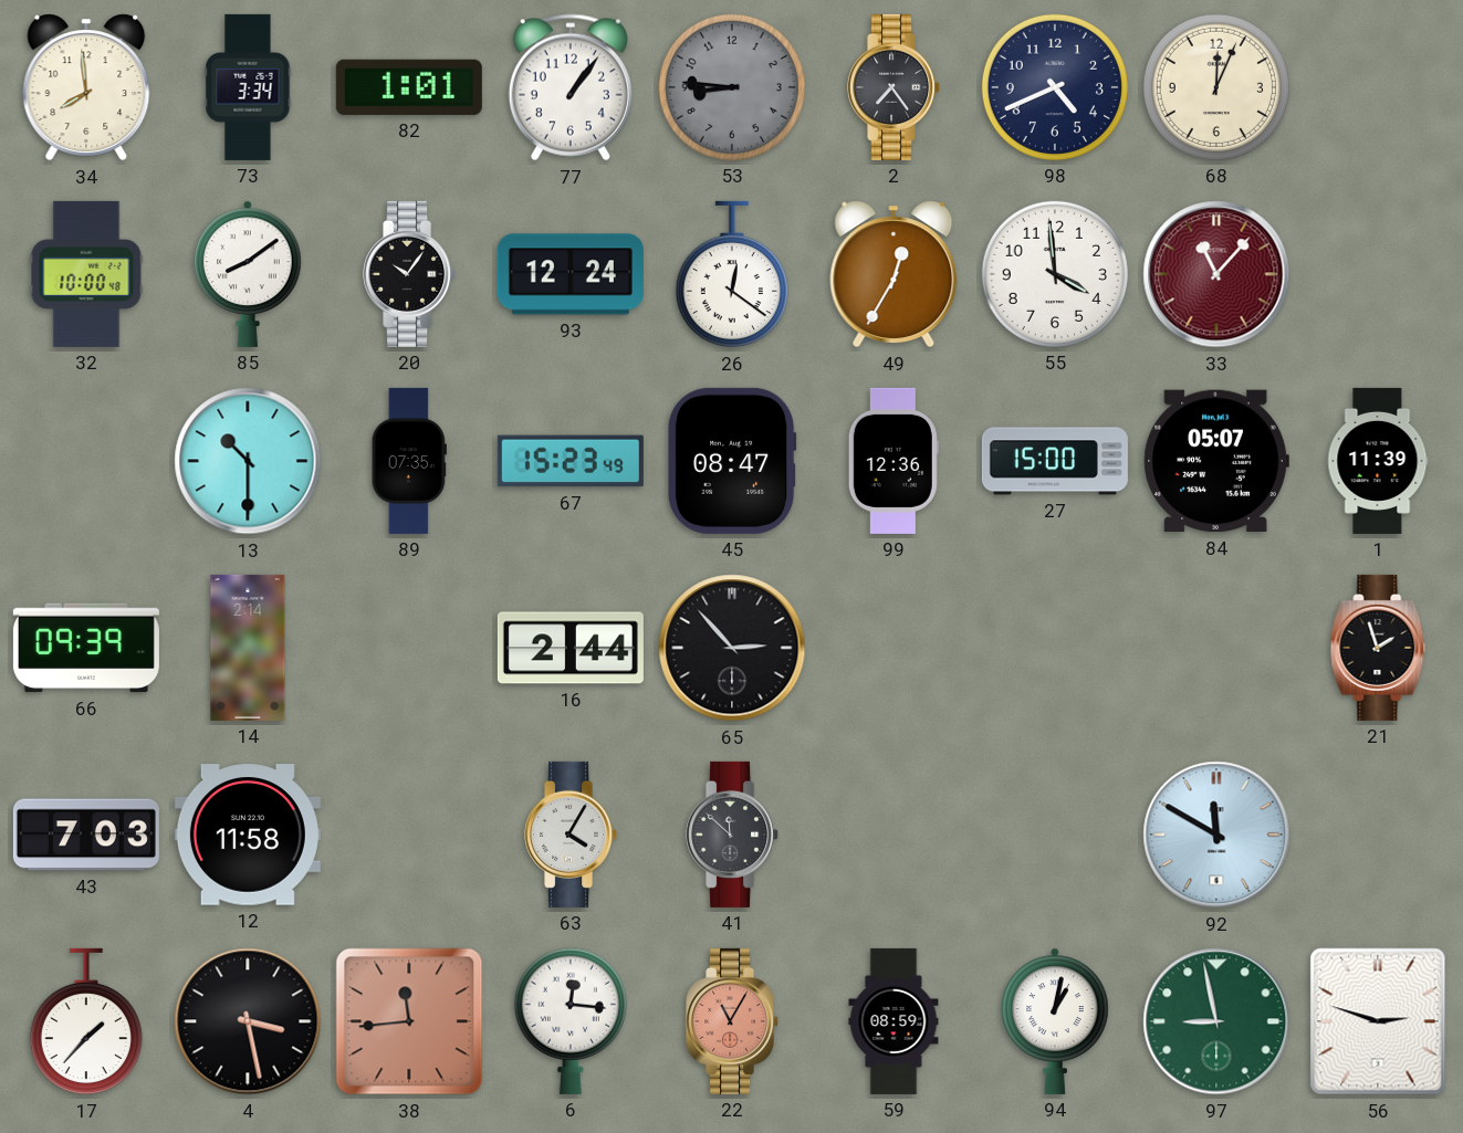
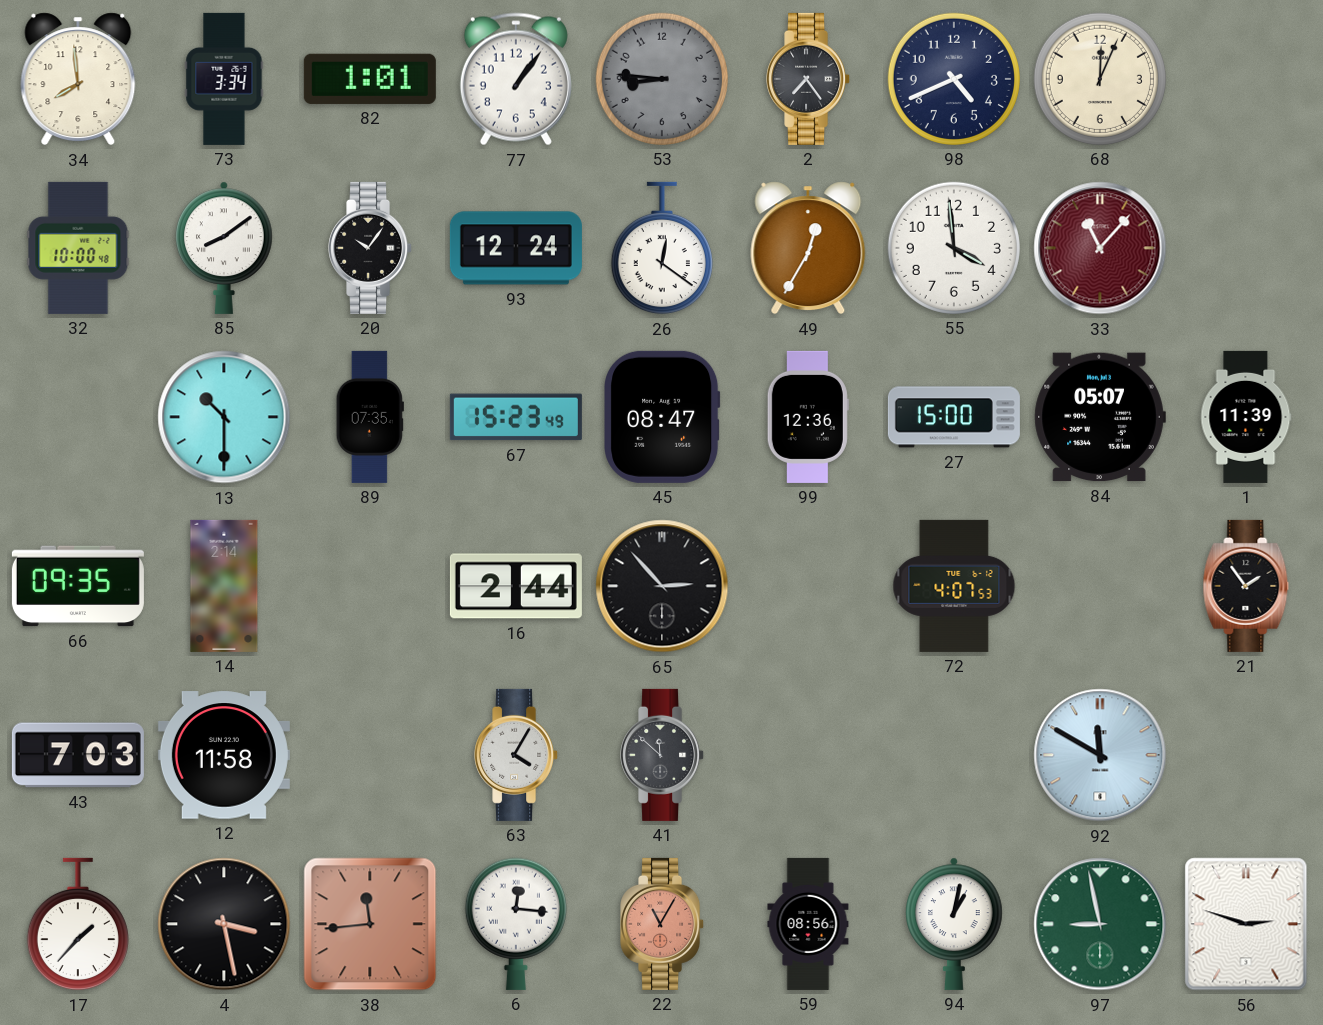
66: 09:39 -> 09:35
72: none -> 4:07
21: 1:57 -> 1:54
59: 08:59 -> 08:56
